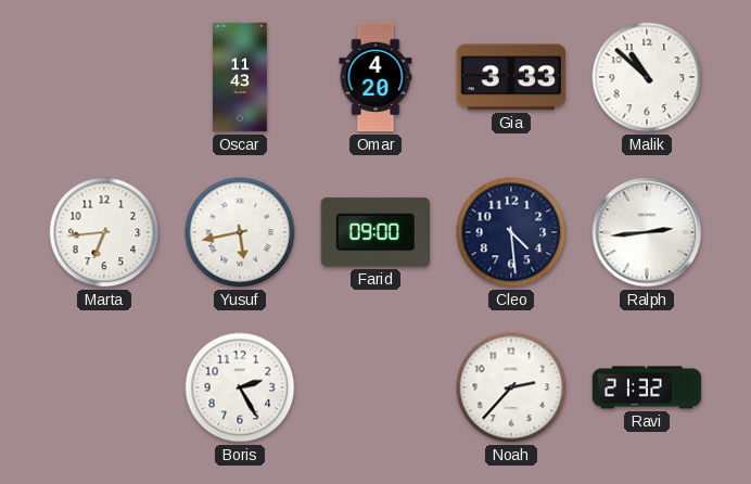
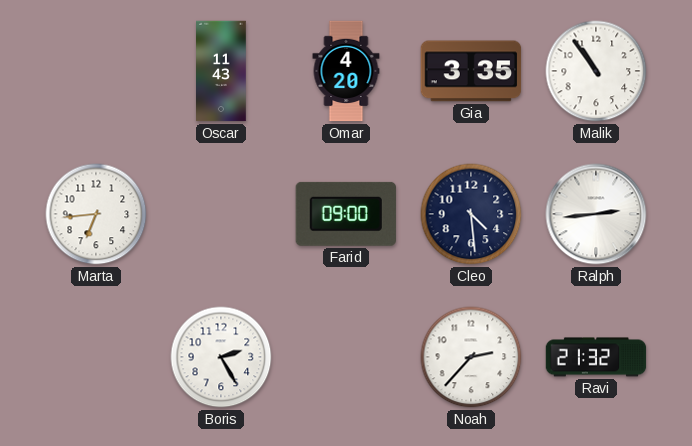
Gia: 3:33 -> 3:35
Malik: 10:52 -> 10:54
Yusuf: 5:43 -> none
